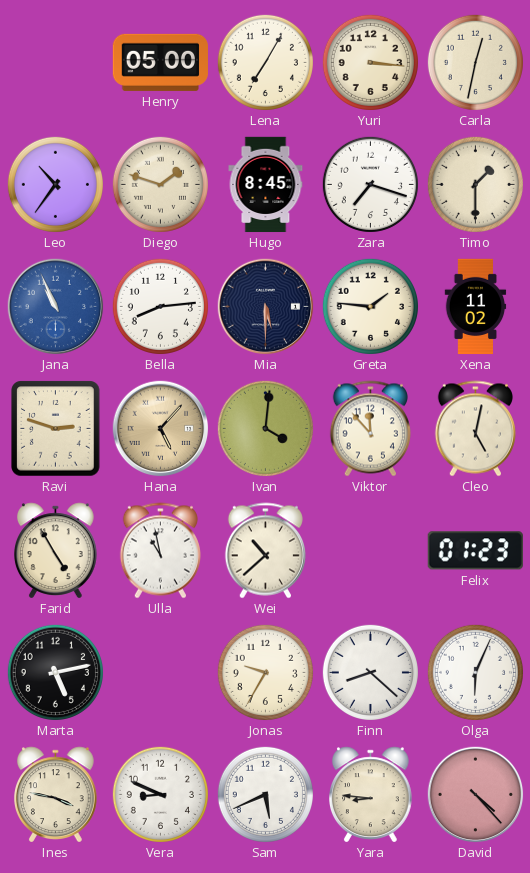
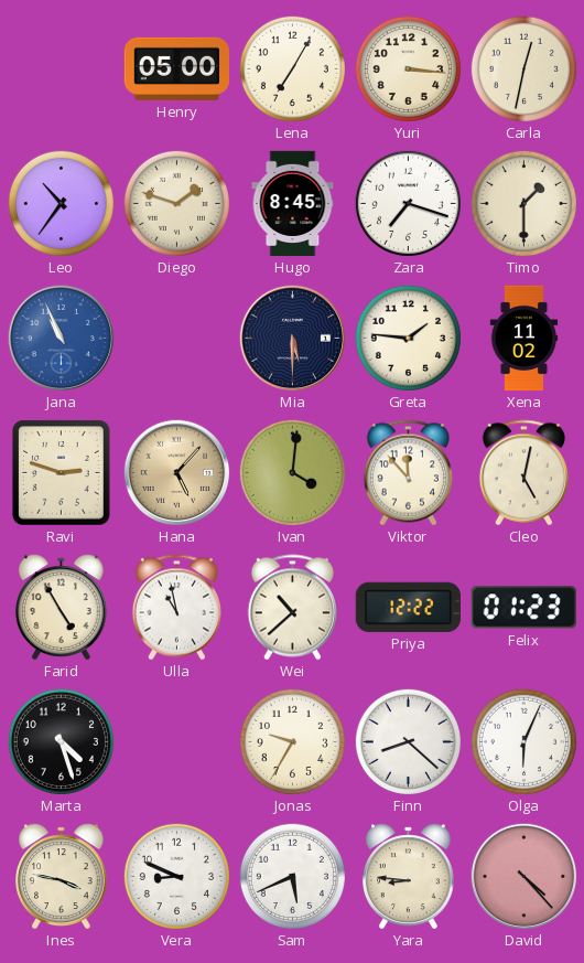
Bella: 8:14 -> none
Priya: none -> 12:22
Marta: 5:13 -> 4:27
